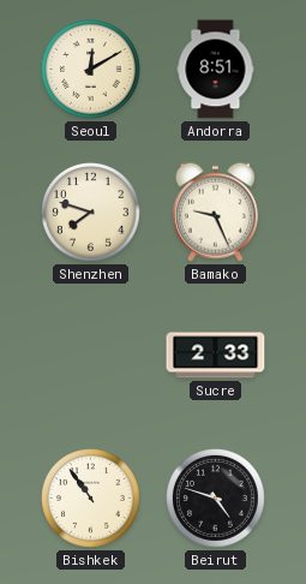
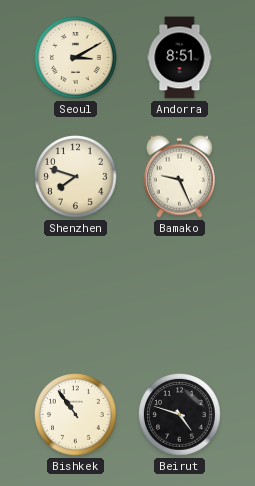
Seoul: 12:10 -> 3:10
Sucre: 2:33 -> none
